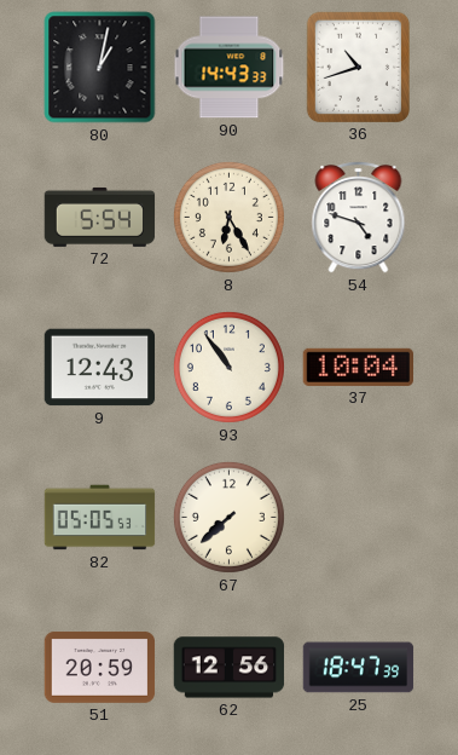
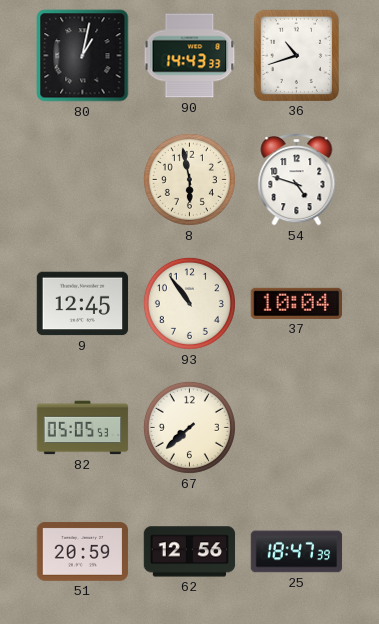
72: 5:54 -> none
8: 6:25 -> 5:58
9: 12:43 -> 12:45
